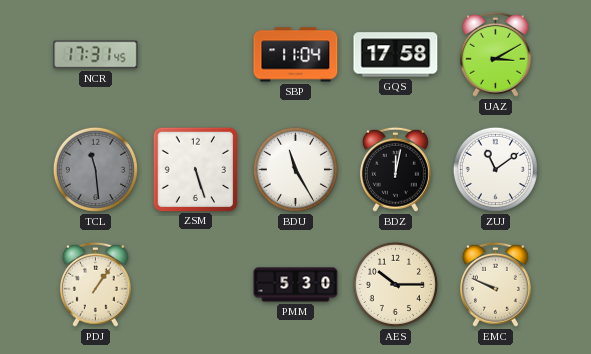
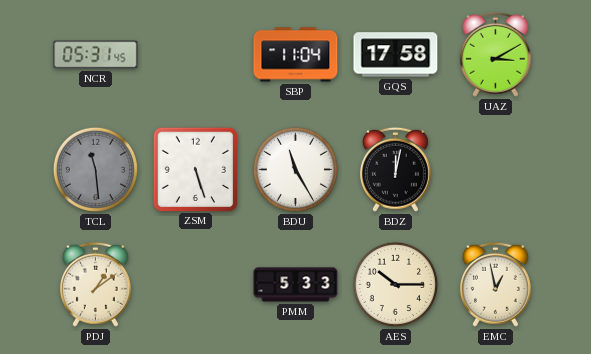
NCR: 17:31 -> 05:31
ZUJ: 11:09 -> none
PDJ: 1:06 -> 1:09
PMM: 5:30 -> 5:33
EMC: 9:49 -> 12:58
